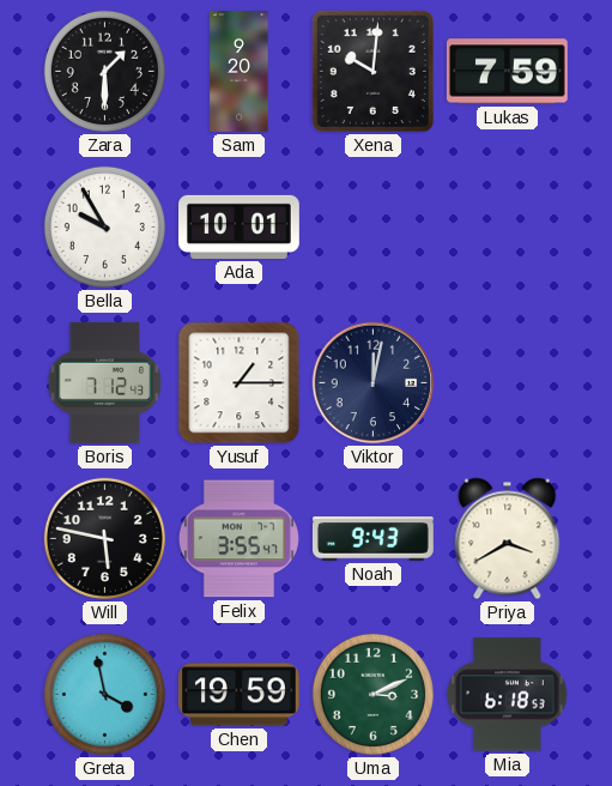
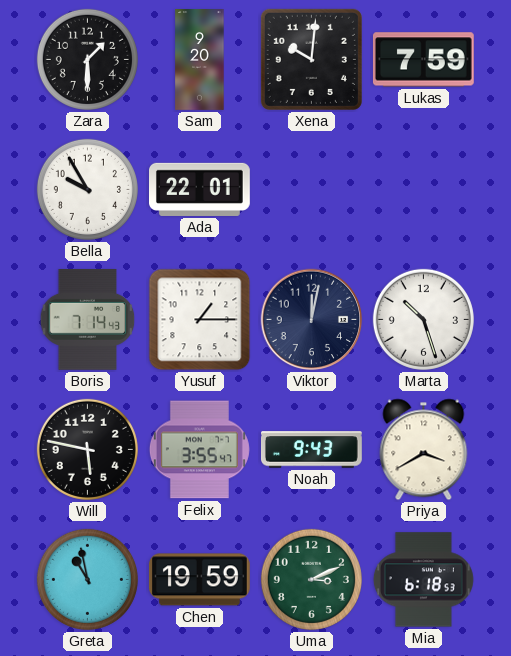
Ada: 10:01 -> 22:01
Boris: 7:12 -> 7:14
Marta: none -> 10:27
Greta: 3:58 -> 10:58
